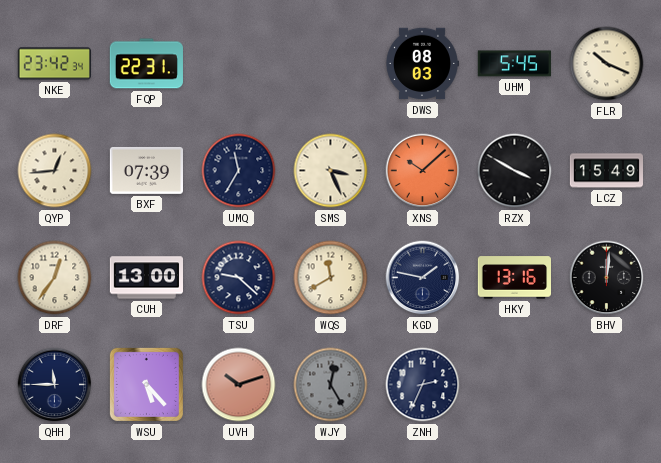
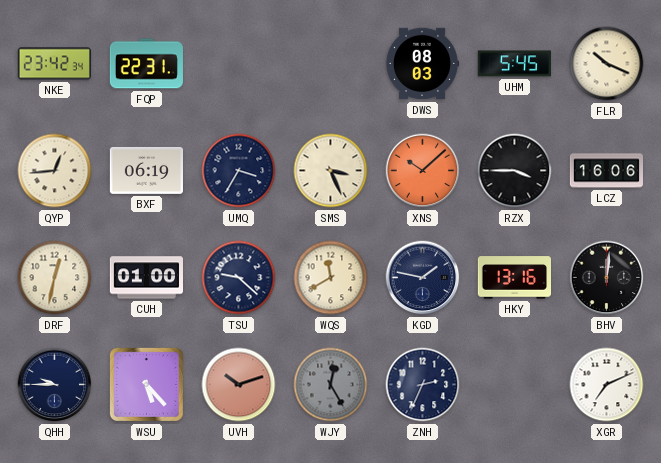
BXF: 07:39 -> 06:19
UMQ: 11:35 -> 3:35
RZX: 3:50 -> 3:45
LCZ: 15:49 -> 16:06
DRF: 12:36 -> 12:32
CUH: 13:00 -> 01:00
QHH: 11:45 -> 9:45
XGR: none -> 7:11
